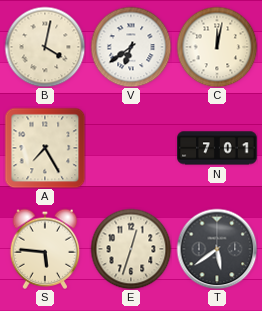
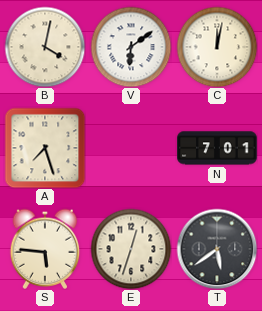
V: 6:39 -> 6:09
A: 7:25 -> 7:27
